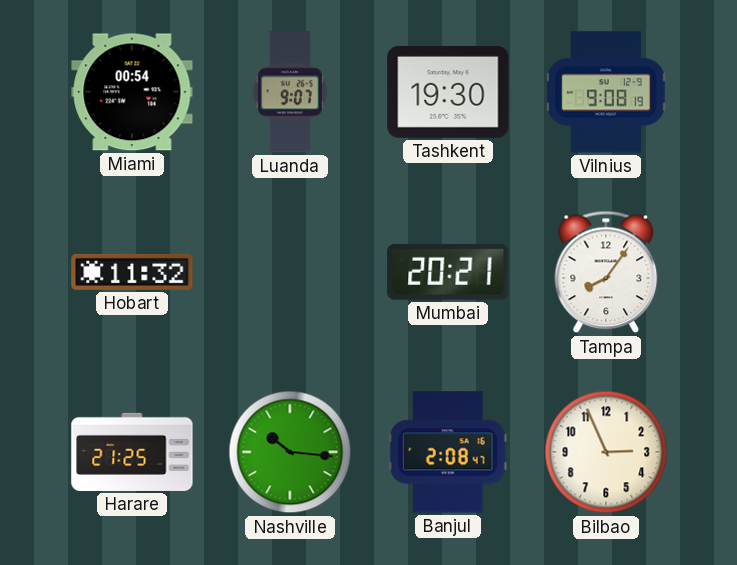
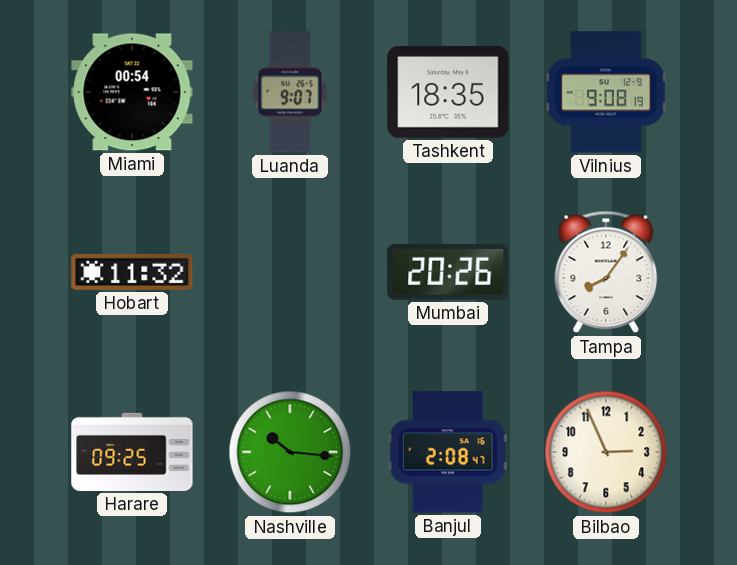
Tashkent: 19:30 -> 18:35
Mumbai: 20:21 -> 20:26
Harare: 21:25 -> 09:25
